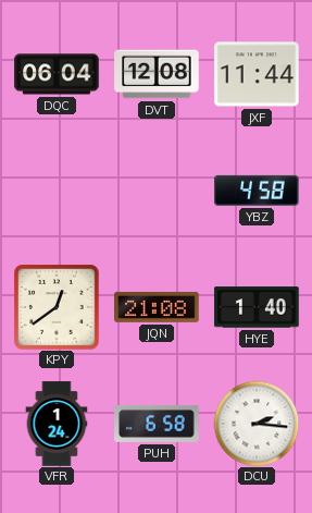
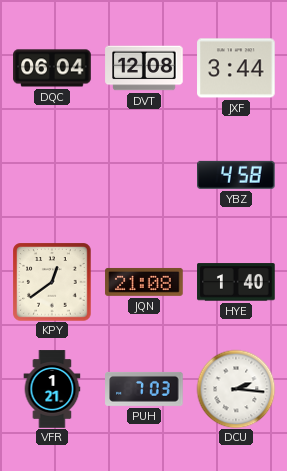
JXF: 11:44 -> 3:44
VFR: 1:24 -> 1:21
PUH: 6:58 -> 7:03
